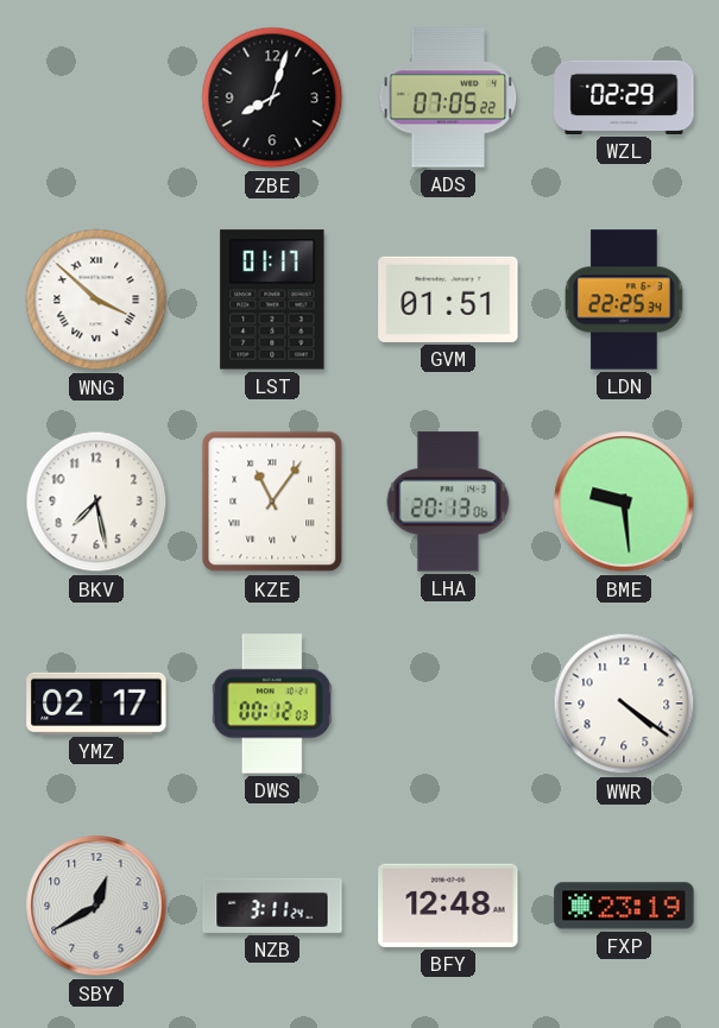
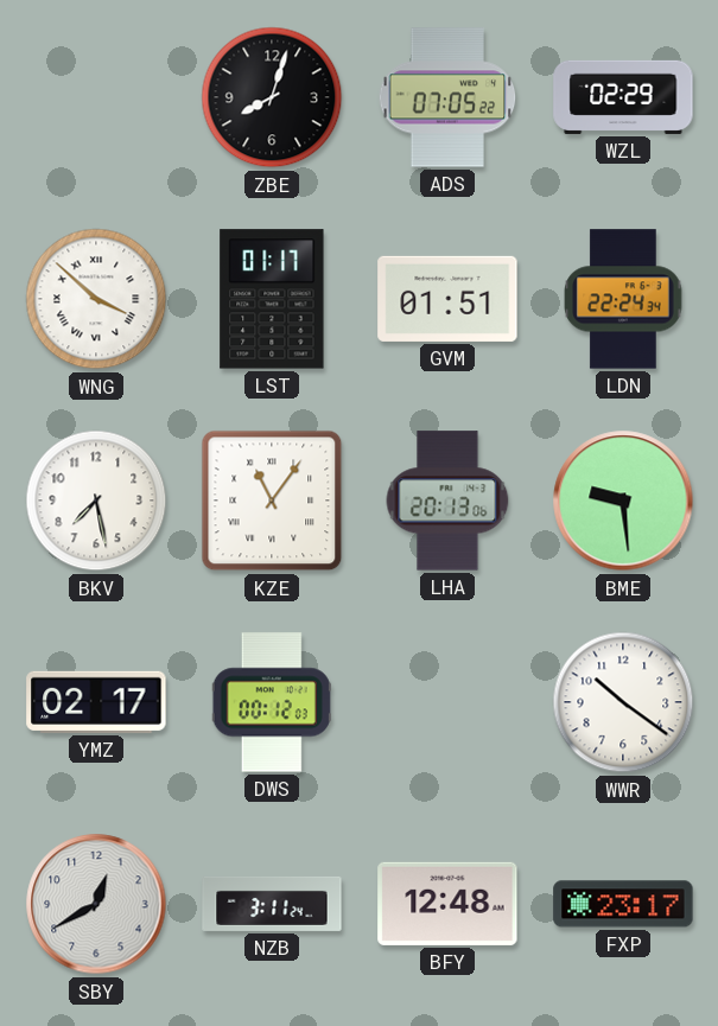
LDN: 22:25 -> 22:24
WWR: 4:21 -> 10:21
FXP: 23:19 -> 23:17
